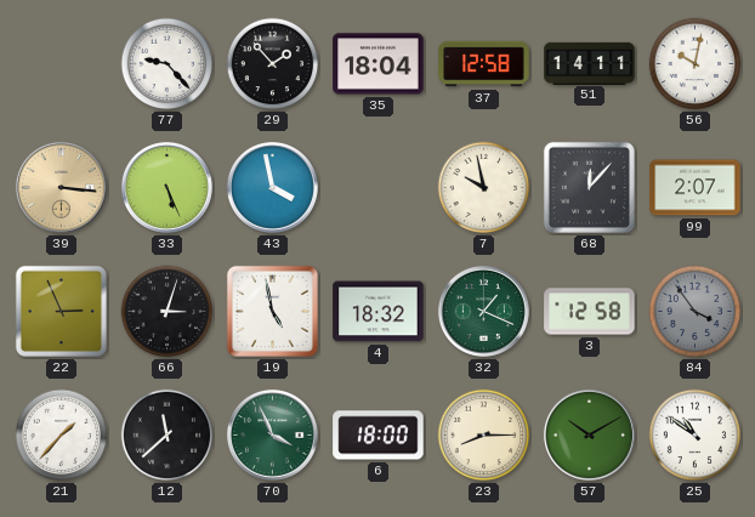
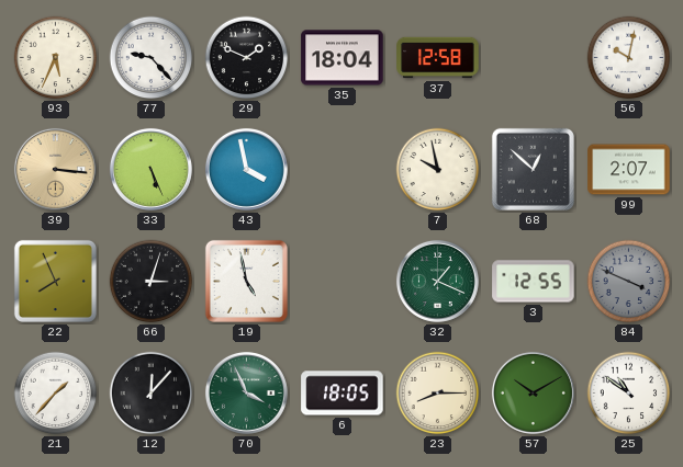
93: none -> 5:34
29: 1:53 -> 1:49
51: 14:11 -> none
68: 12:07 -> 12:52
22: 2:56 -> 7:56
4: 18:32 -> none
3: 12:58 -> 12:55
84: 3:54 -> 3:49
12: 11:38 -> 12:07
6: 18:00 -> 18:05
